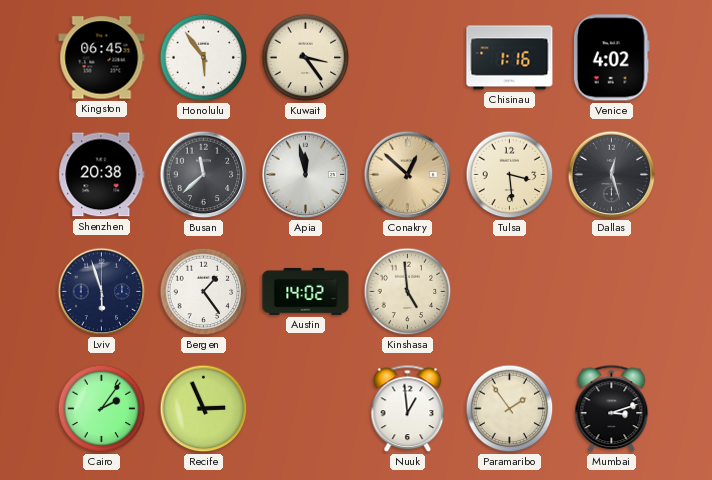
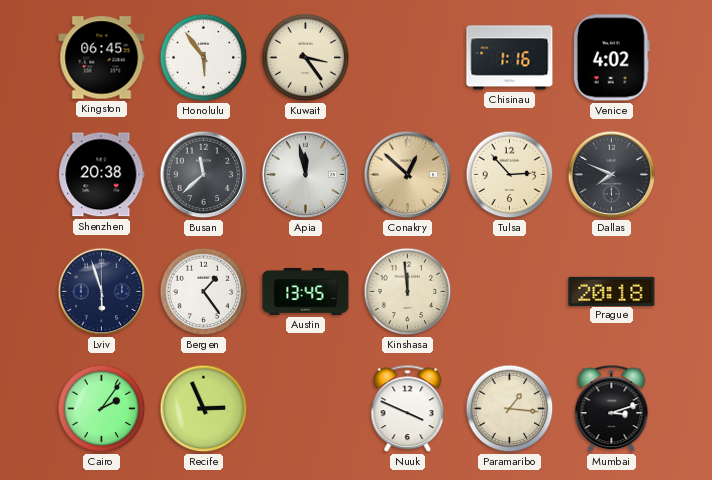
Tulsa: 3:29 -> 2:53
Dallas: 12:27 -> 7:49
Austin: 14:02 -> 13:45
Kinshasa: 4:59 -> 11:59
Prague: none -> 20:18
Nuuk: 12:59 -> 3:49
Paramaribo: 1:54 -> 1:16
